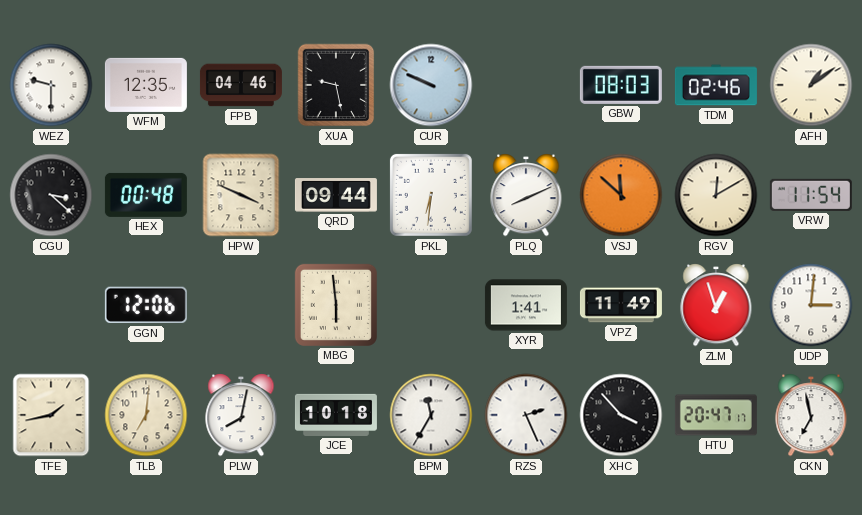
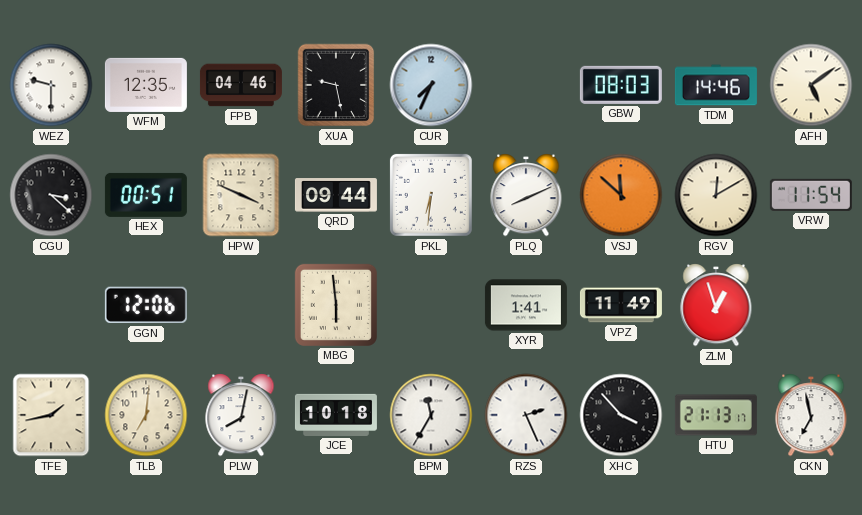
CUR: 9:49 -> 7:34
TDM: 02:46 -> 14:46
AFH: 1:09 -> 5:09
HEX: 00:48 -> 00:51
UDP: 3:01 -> none
HTU: 20:47 -> 21:13
